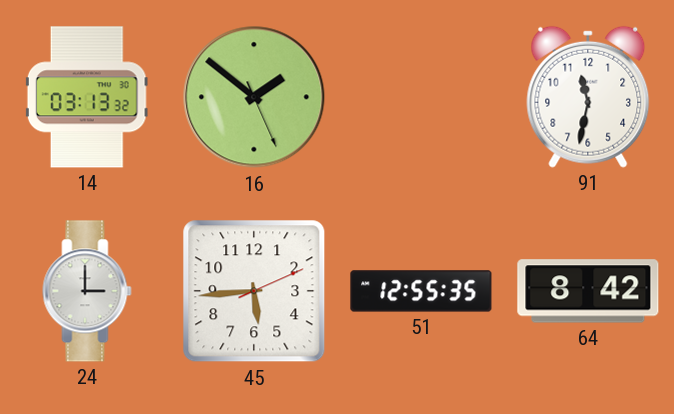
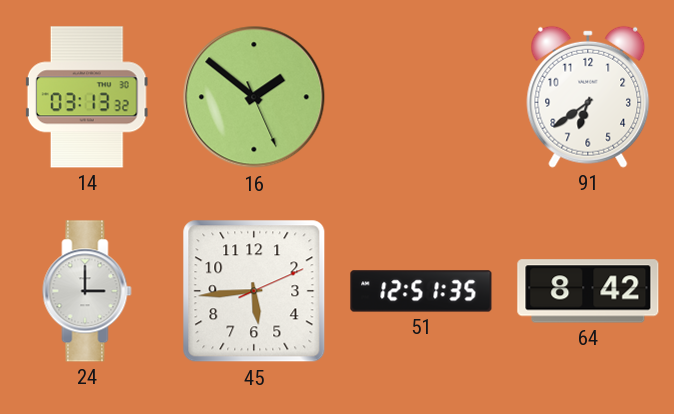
91: 11:32 -> 6:39
51: 12:55 -> 12:51
